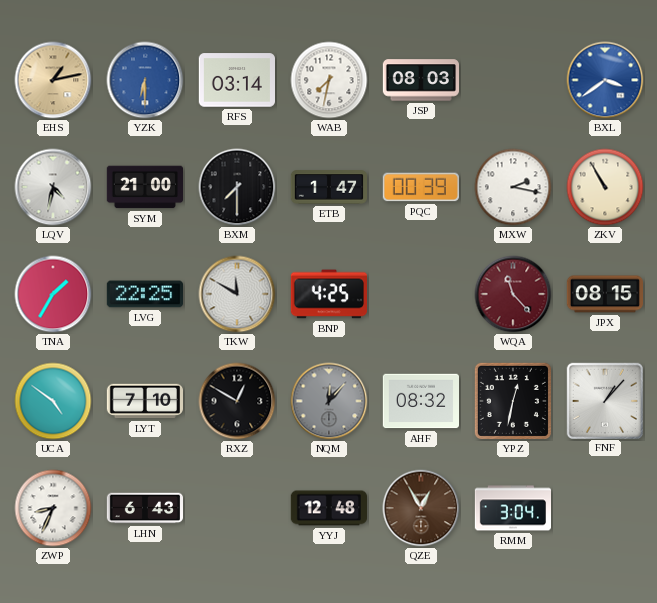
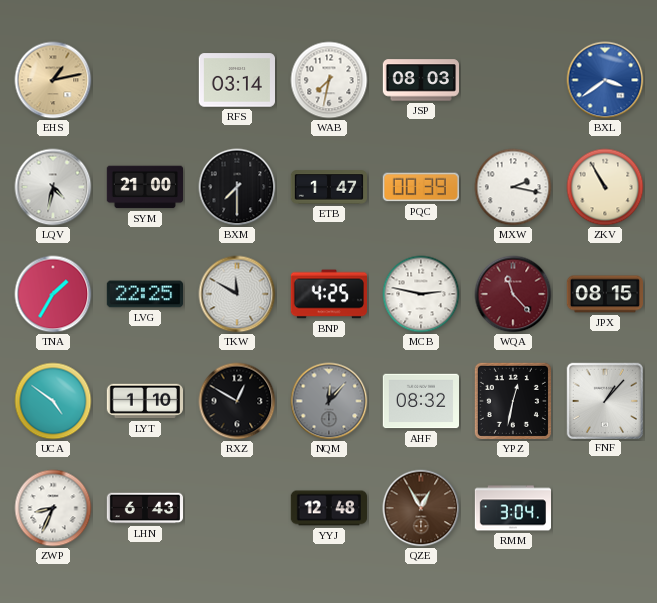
YZK: 6:30 -> none
MCB: none -> 2:47
LYT: 7:10 -> 1:10
